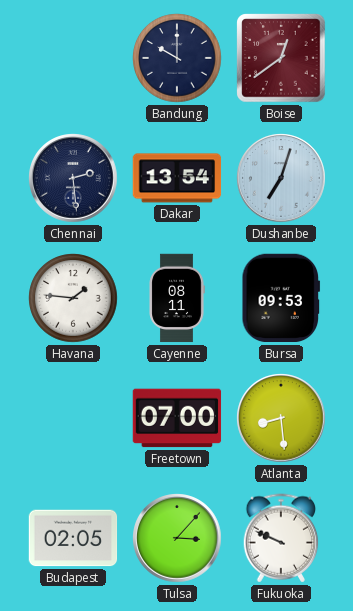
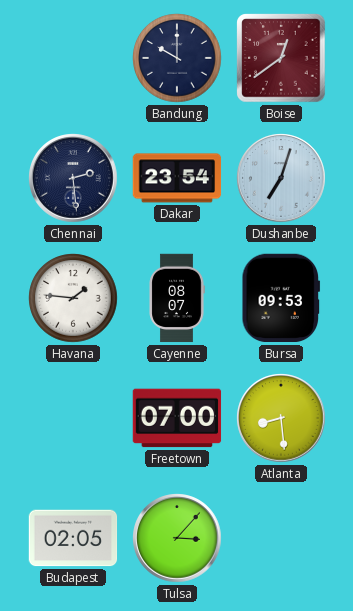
Dakar: 13:54 -> 23:54
Cayenne: 08:11 -> 08:07
Fukuoka: 9:49 -> none
